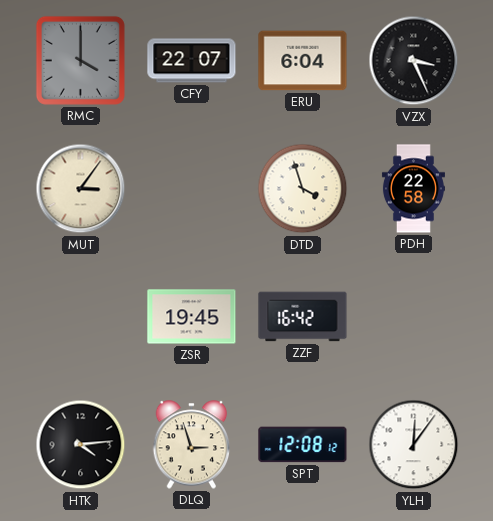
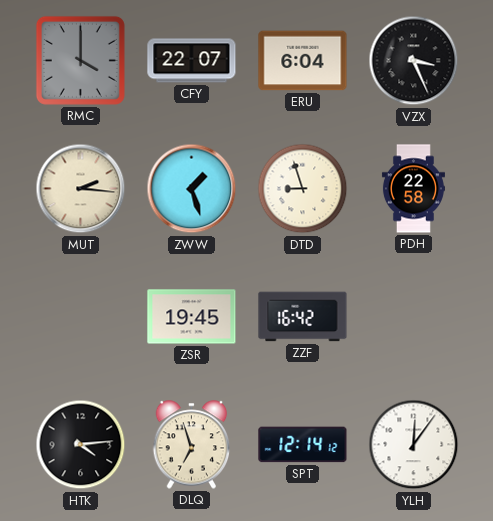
MUT: 3:06 -> 2:16
ZWW: none -> 1:27
DTD: 3:57 -> 8:57
DLQ: 2:57 -> 6:57
SPT: 12:08 -> 12:14
